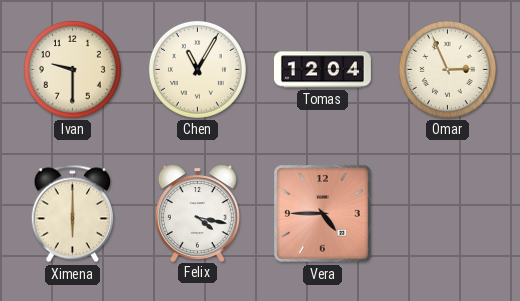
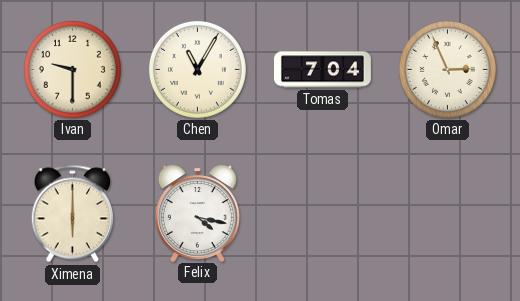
Tomas: 12:04 -> 7:04
Vera: 4:45 -> none
